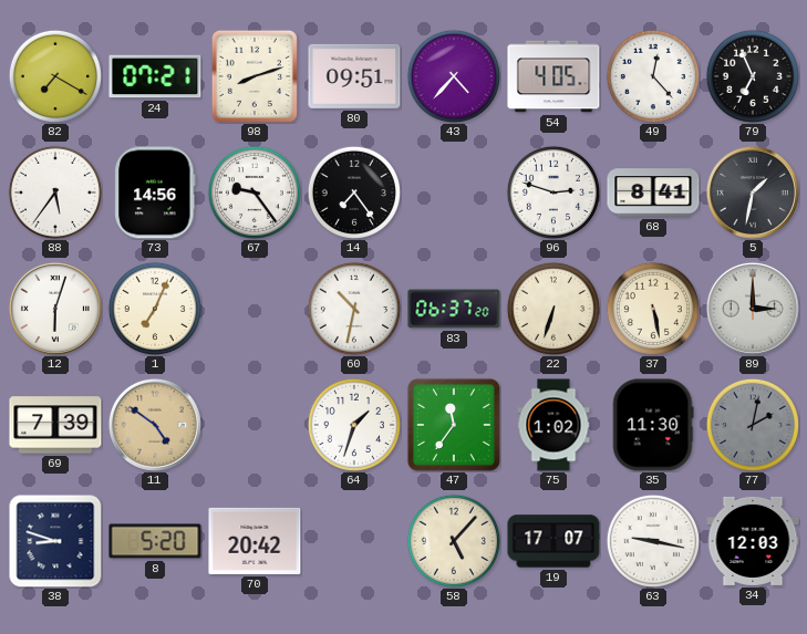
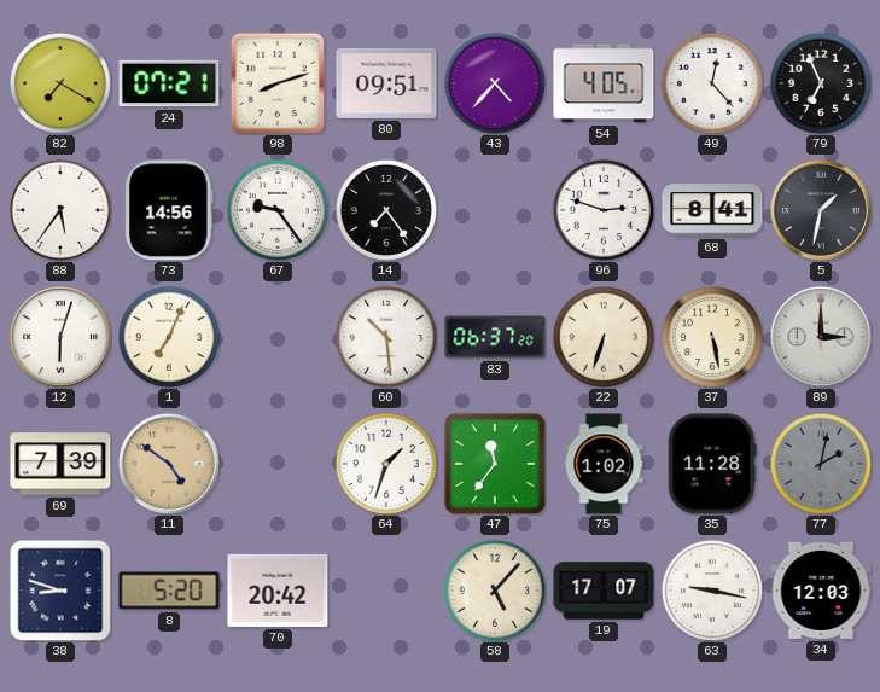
60: 10:32 -> 10:29
35: 11:30 -> 11:28
